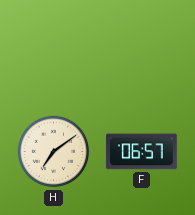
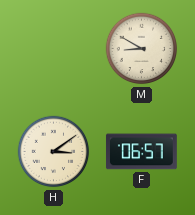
M: none -> 8:50
H: 7:09 -> 3:09
